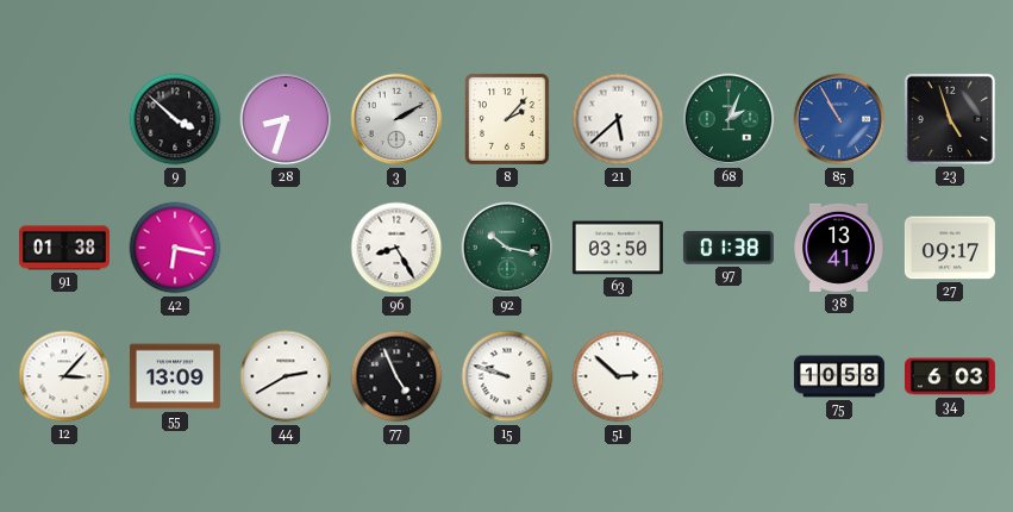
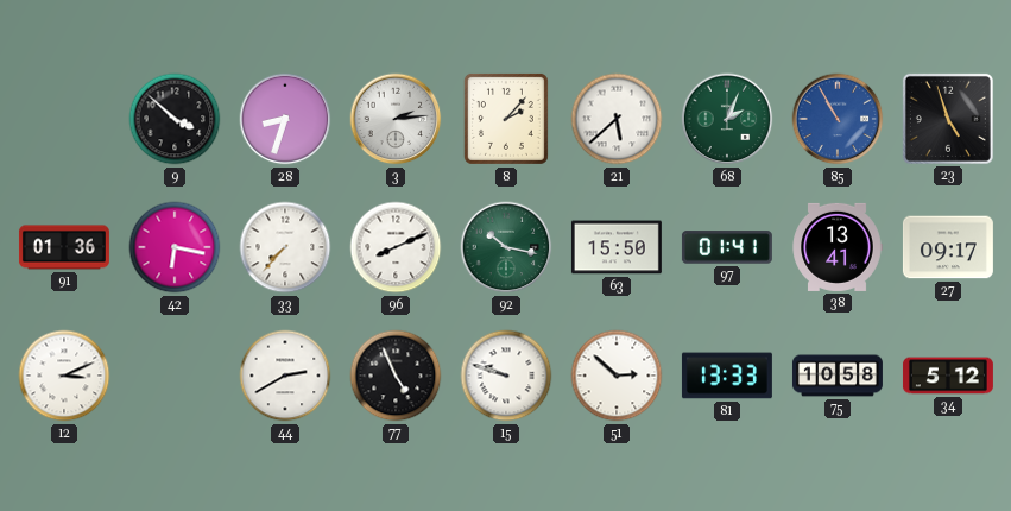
3: 2:10 -> 2:14
91: 01:38 -> 01:36
33: none -> 7:37
96: 8:25 -> 8:11
63: 03:50 -> 15:50
97: 01:38 -> 01:41
12: 3:07 -> 3:11
55: 13:09 -> none
81: none -> 13:33
34: 6:03 -> 5:12
